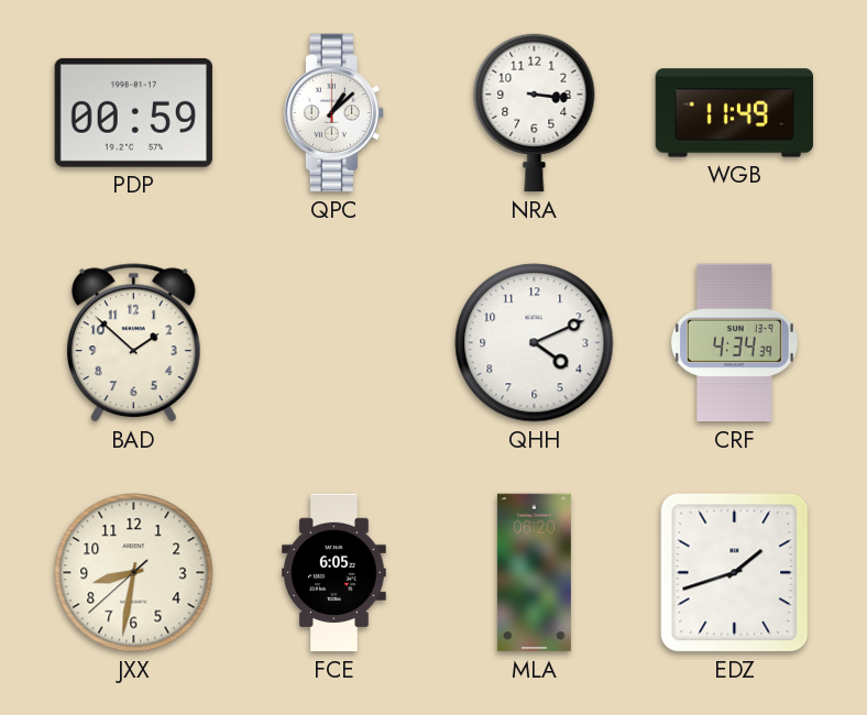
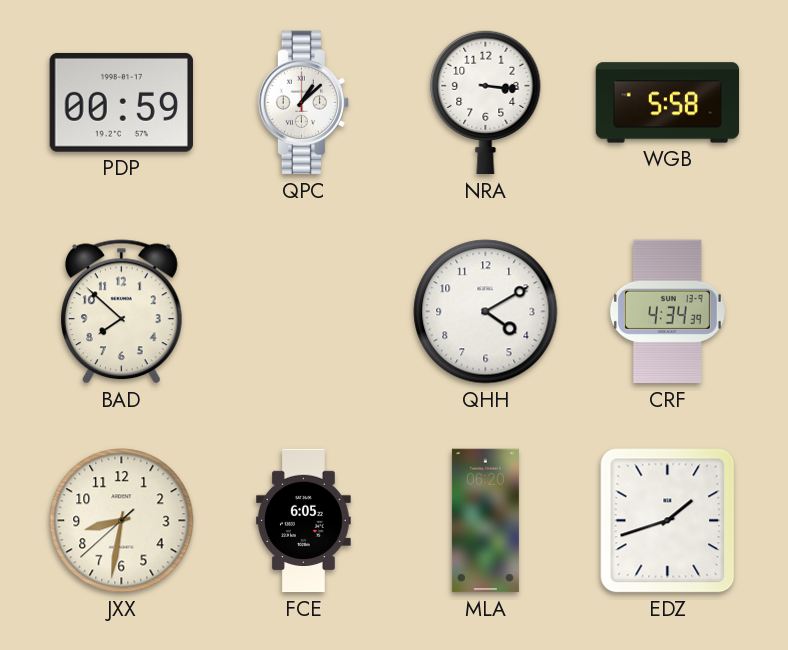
WGB: 11:49 -> 5:58
BAD: 1:52 -> 7:52
QHH: 4:11 -> 4:10
